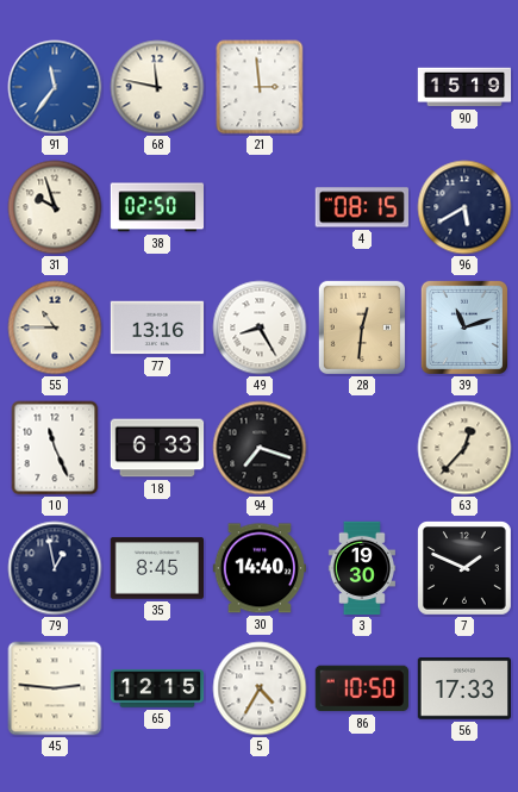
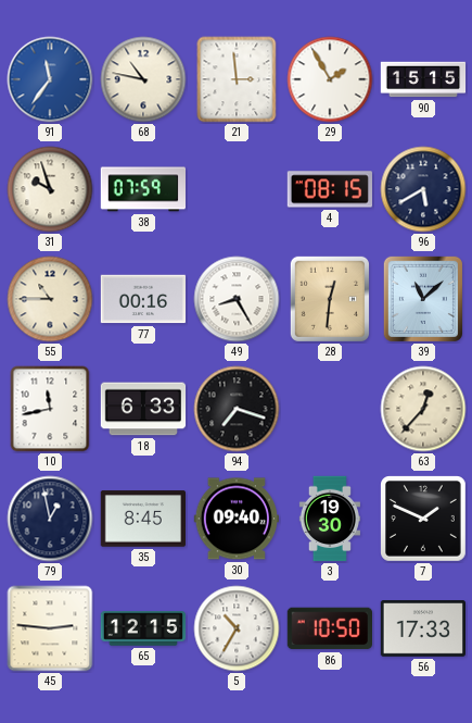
68: 11:47 -> 10:47
29: none -> 1:55
90: 15:19 -> 15:15
38: 02:50 -> 07:59
77: 13:16 -> 00:16
39: 11:12 -> 11:08
10: 11:26 -> 11:43
30: 14:40 -> 09:40
5: 4:35 -> 10:35
